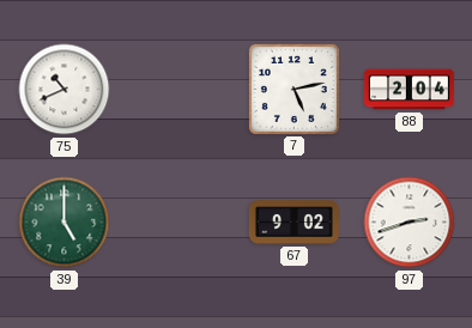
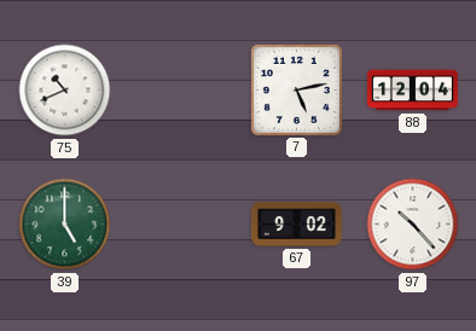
88: 2:04 -> 12:04
97: 2:42 -> 10:23
